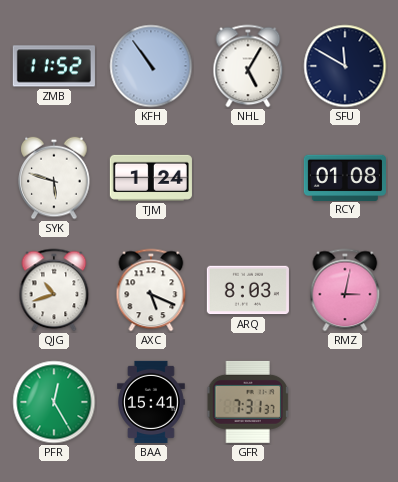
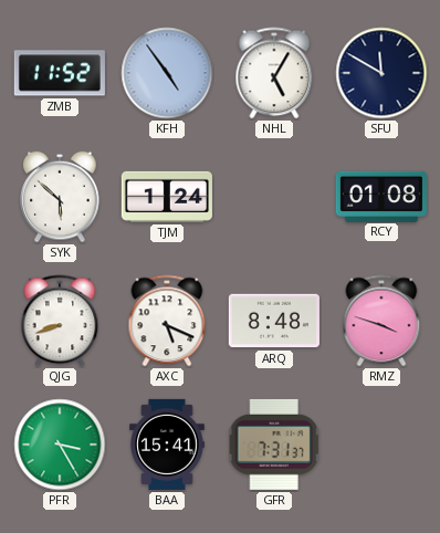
KFH: 10:54 -> 4:54
SYK: 5:48 -> 5:52
QJG: 10:42 -> 8:42
ARQ: 8:03 -> 8:48
RMZ: 3:02 -> 3:48
PFR: 12:25 -> 3:25
